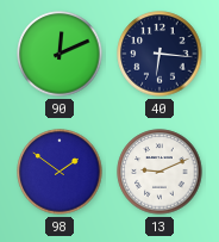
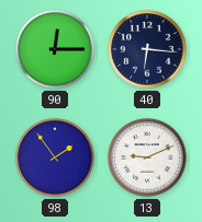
90: 12:11 -> 12:15
98: 1:51 -> 1:54
